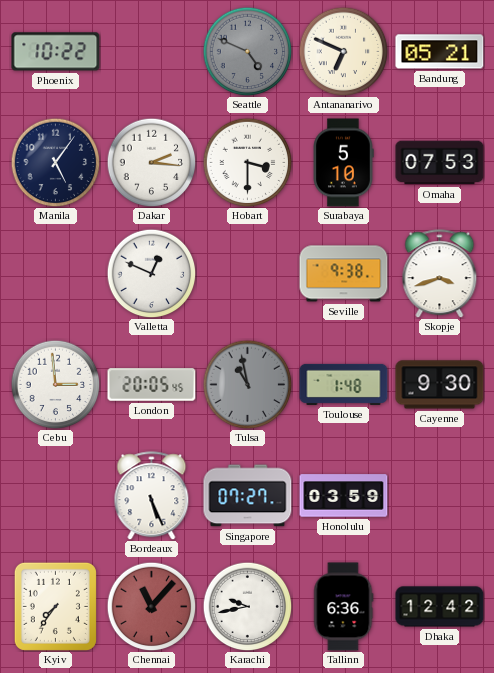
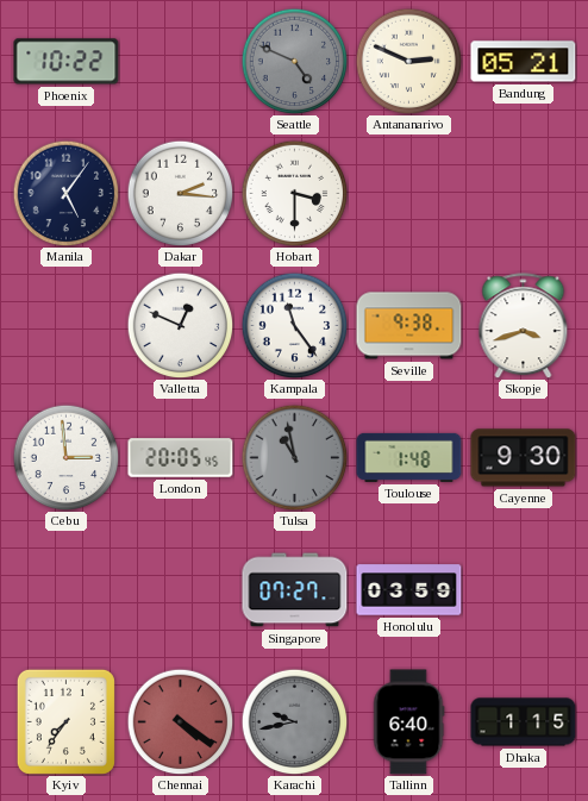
Antananarivo: 6:49 -> 2:49
Surabaya: 5:10 -> none
Omaha: 07:53 -> none
Kampala: none -> 11:24
Bordeaux: 5:26 -> none
Chennai: 11:07 -> 4:21
Karachi dial: white -> grey
Tallinn: 6:36 -> 6:40
Dhaka: 12:42 -> 1:15
